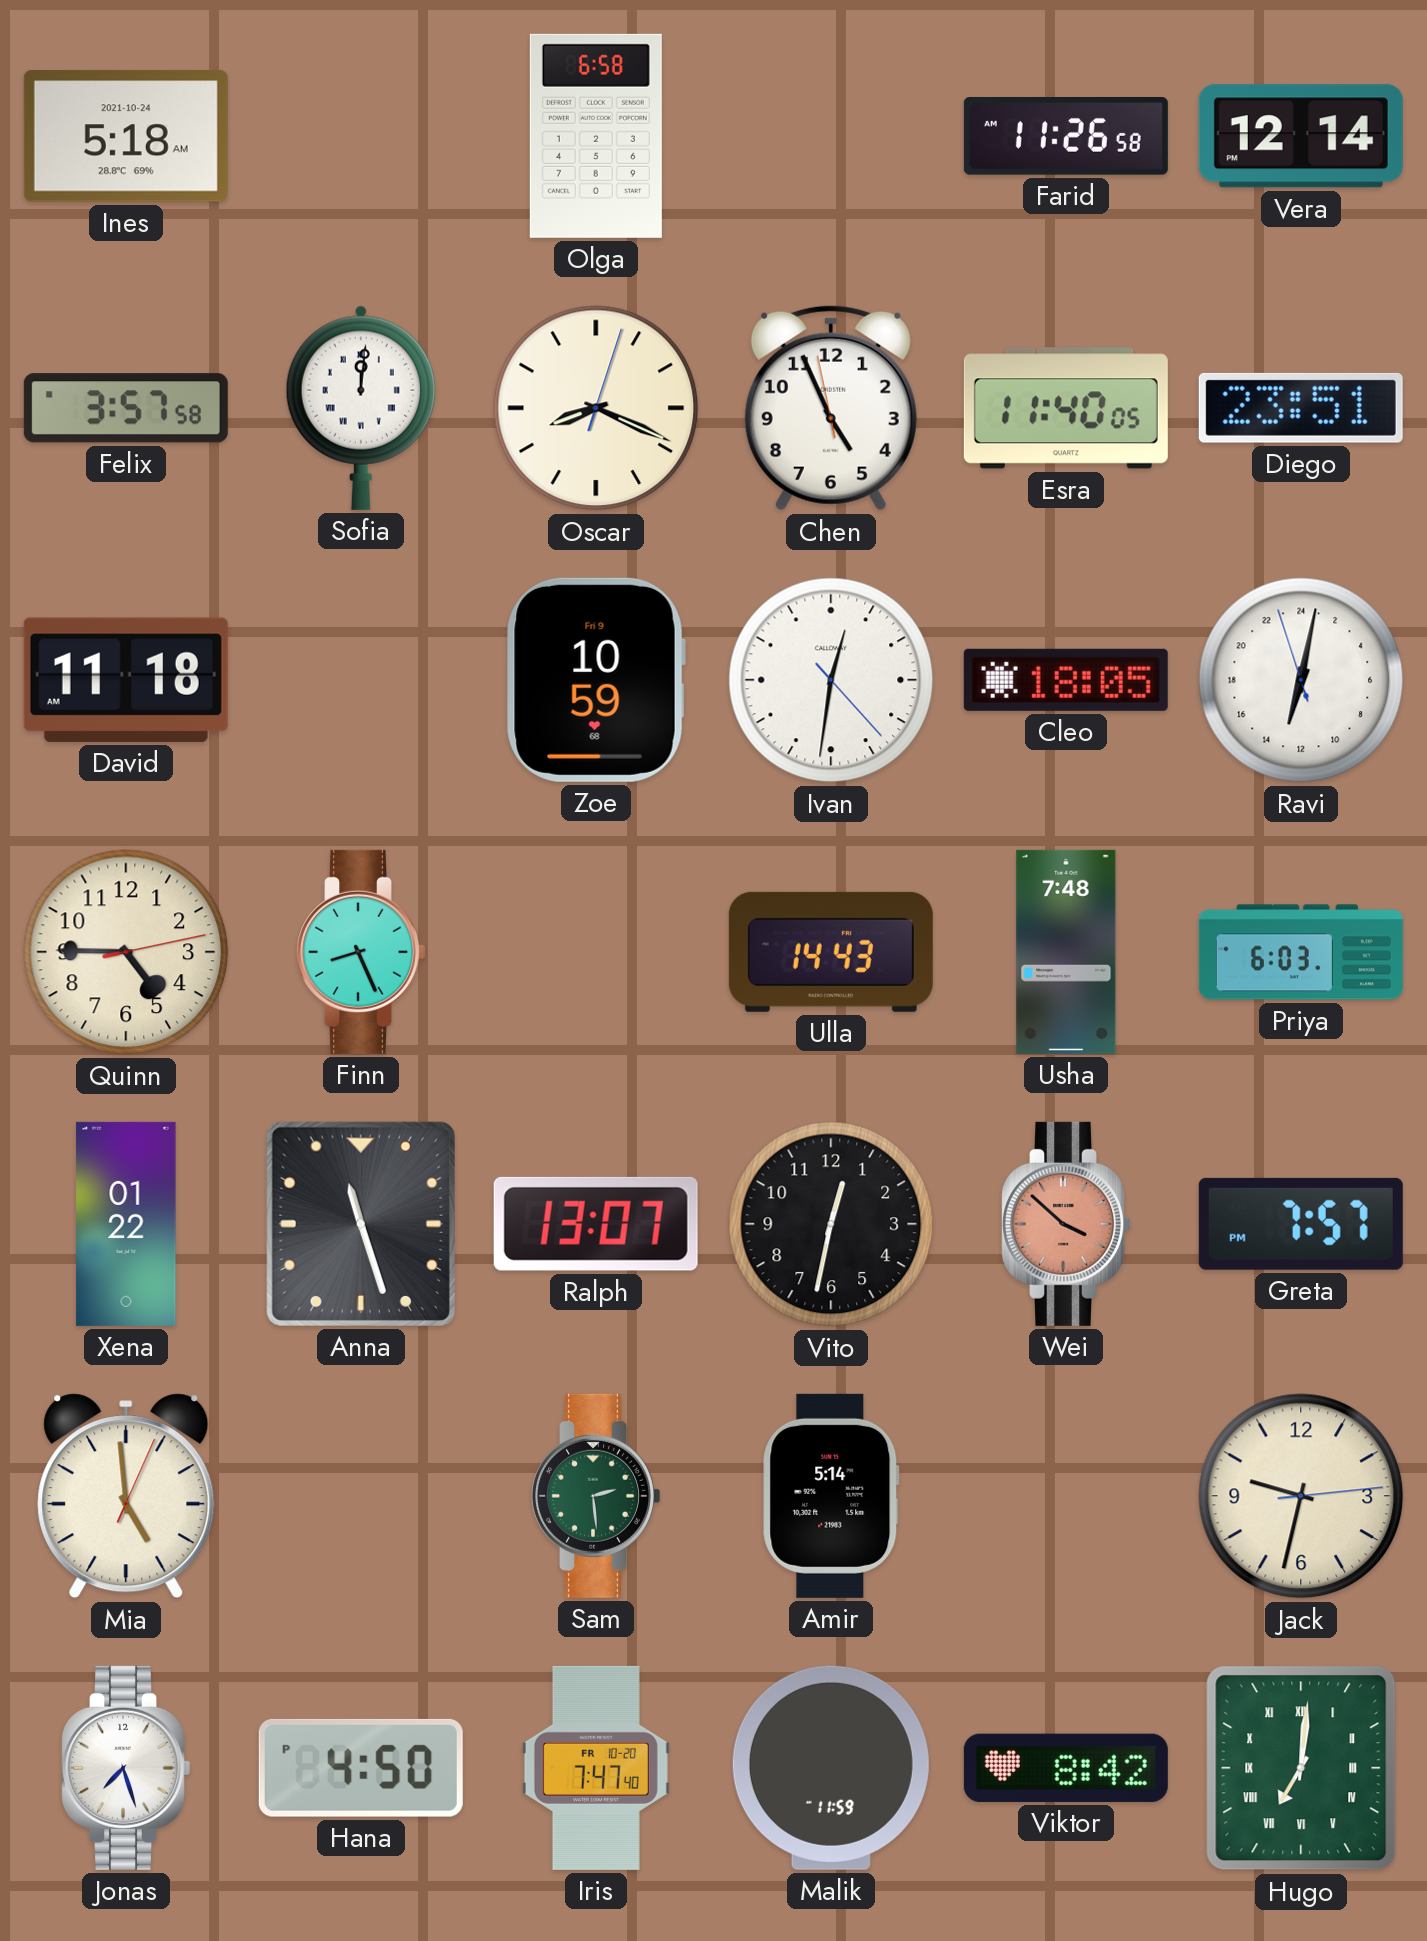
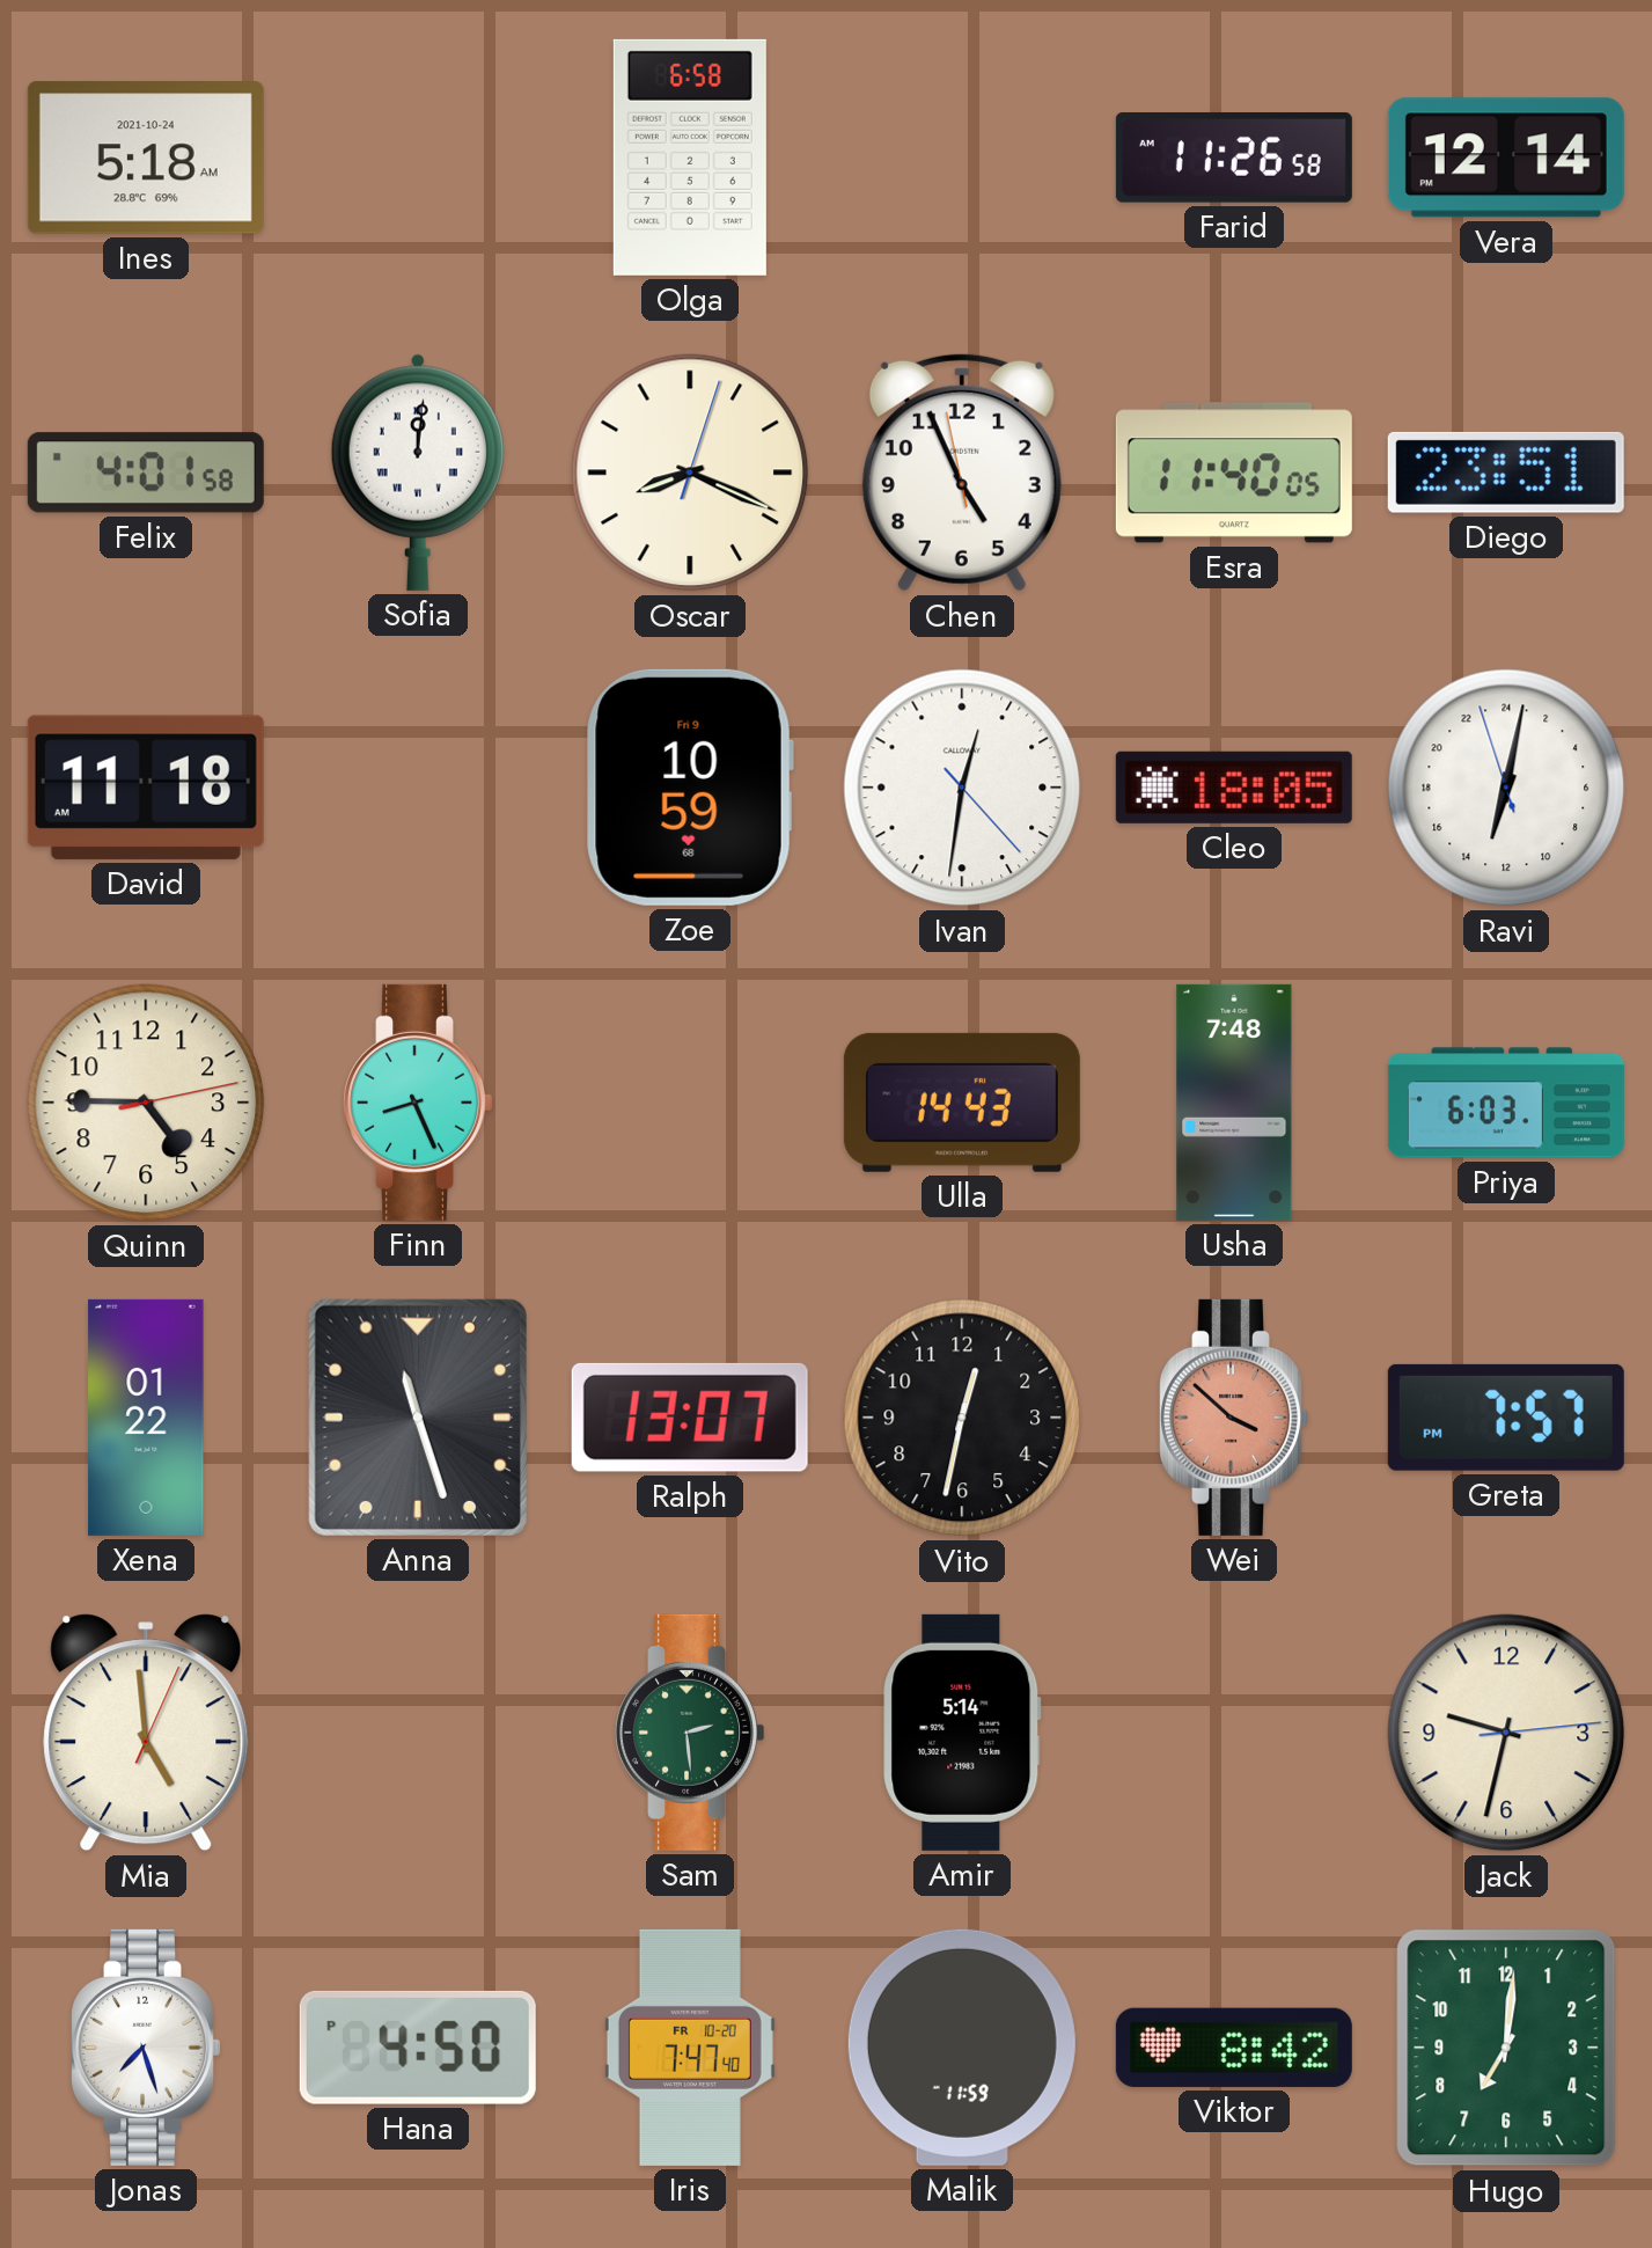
Felix: 3:57 -> 4:01
Hugo numerals: Roman -> Arabic
